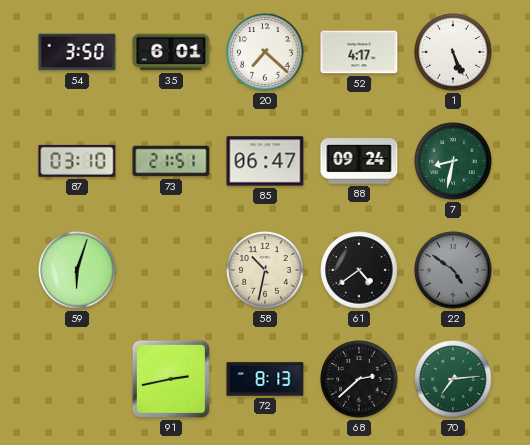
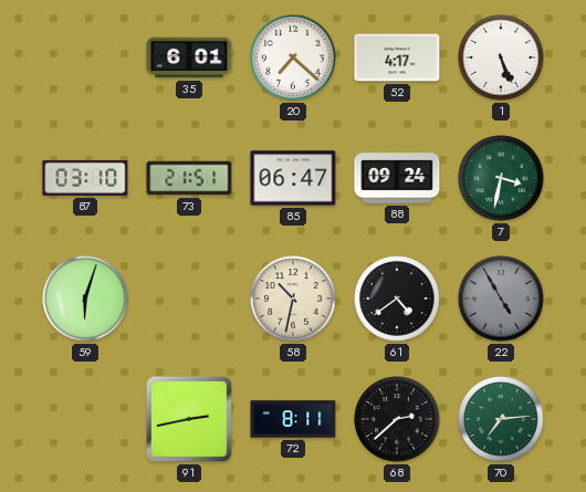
54: 3:50 -> none
7: 8:32 -> 3:32
22: 4:51 -> 4:55
72: 8:13 -> 8:11
